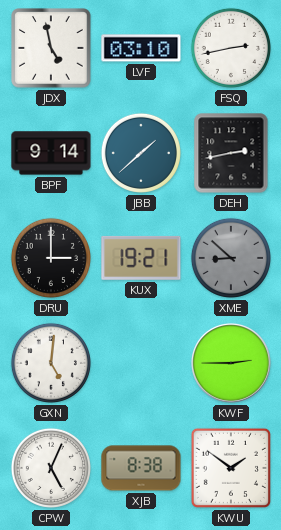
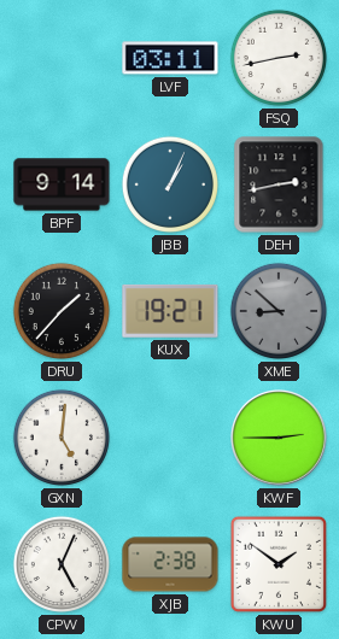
JDX: 4:58 -> none
LVF: 03:10 -> 03:11
JBB: 1:38 -> 1:04
DRU: 3:00 -> 1:37
XJB: 8:38 -> 2:38
